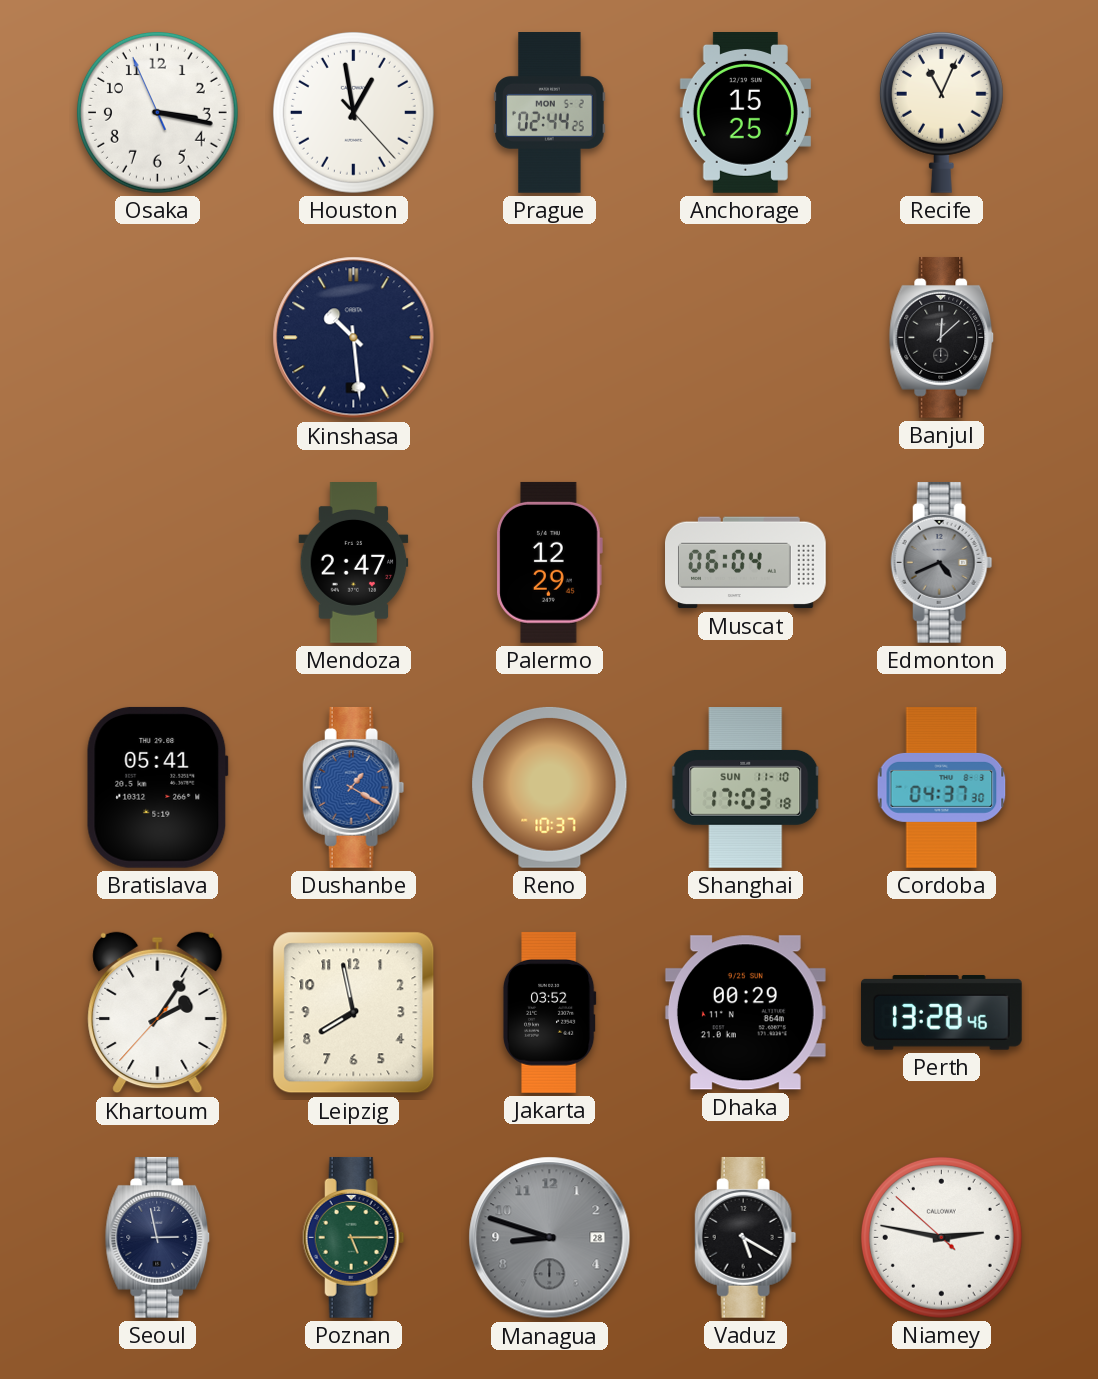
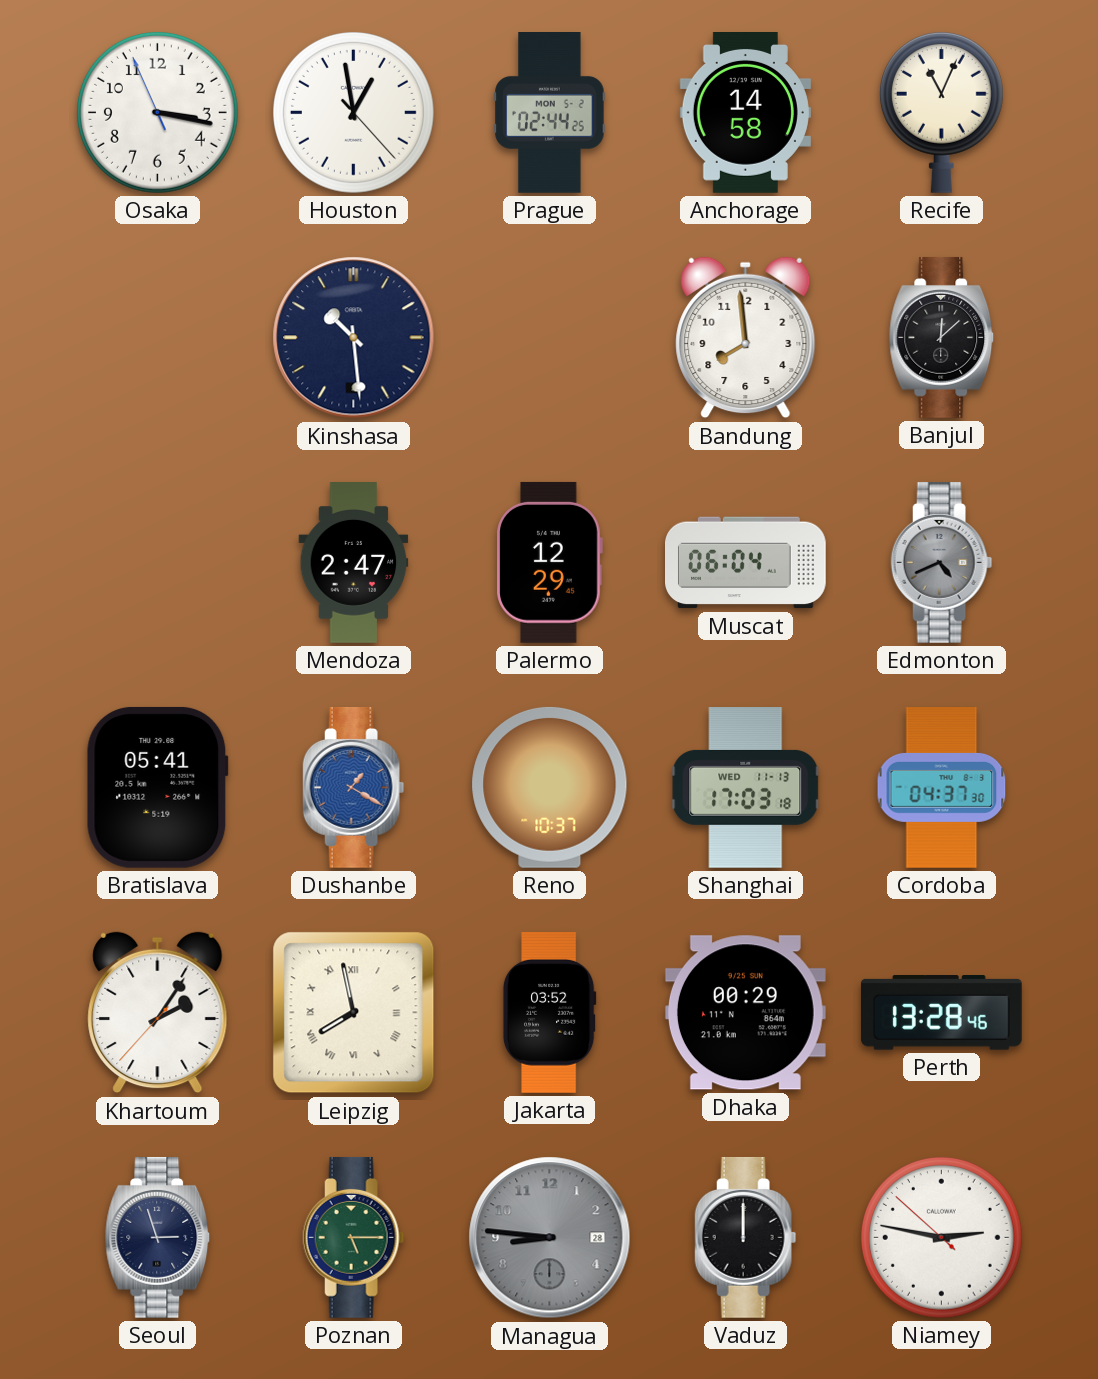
Anchorage: 15:25 -> 14:58
Bandung: none -> 7:59
Shanghai date: SUN 11-10 -> WED 11-13
Leipzig numerals: Arabic -> Roman
Seoul: 2:58 -> 2:57
Managua: 8:48 -> 8:46
Vaduz: 5:20 -> 12:00
